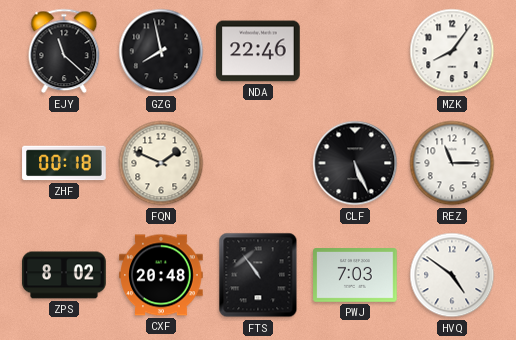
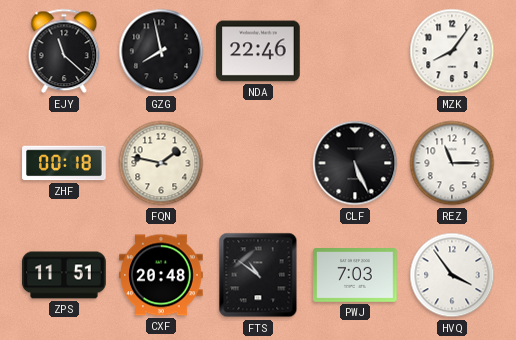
FQN: 1:49 -> 1:47
ZPS: 8:02 -> 11:51
FTS: 10:54 -> 10:51
HVQ: 4:51 -> 3:54
